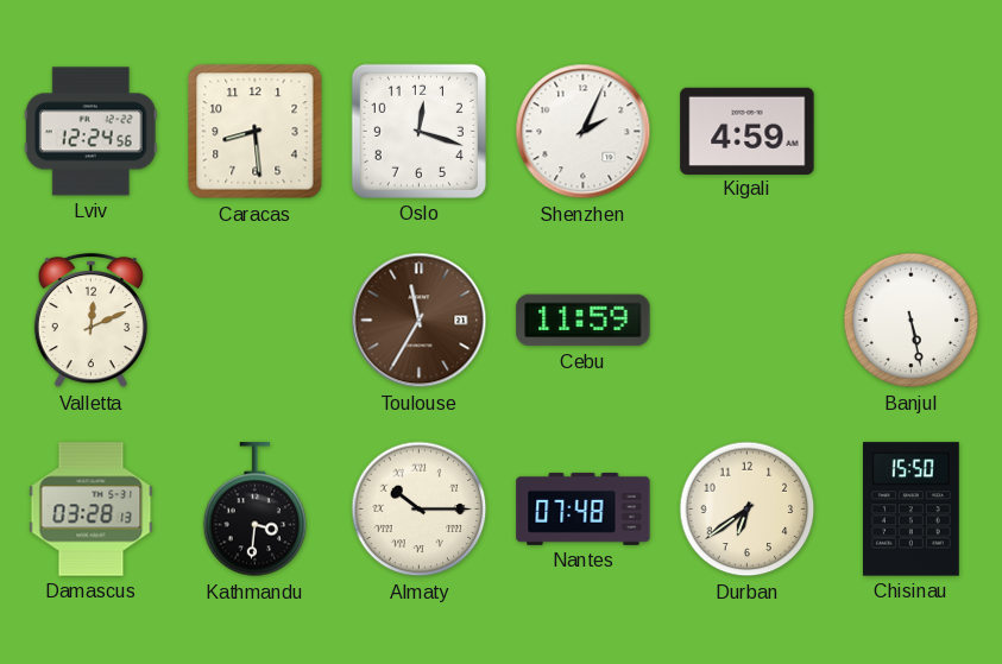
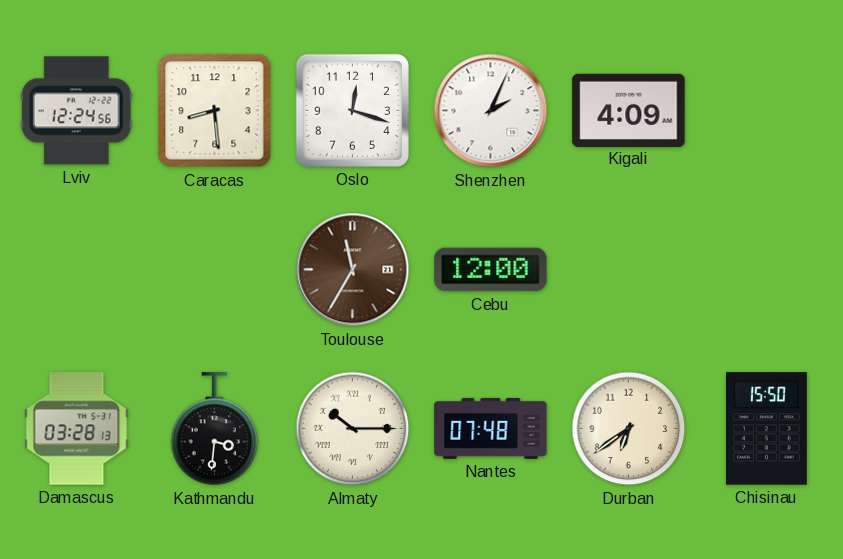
Kigali: 4:59 -> 4:09
Valletta: 12:11 -> none
Cebu: 11:59 -> 12:00
Banjul: 5:28 -> none
